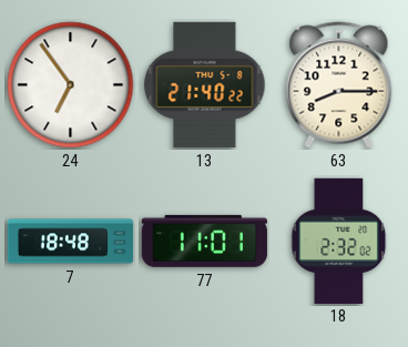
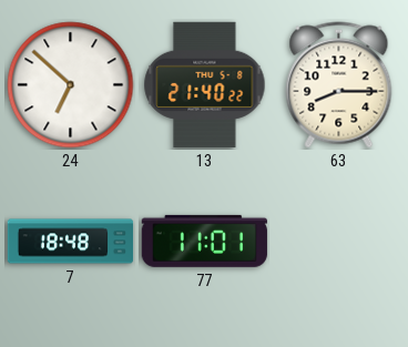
24: 6:54 -> 6:52
18: 2:32 -> none
